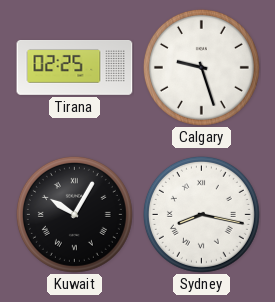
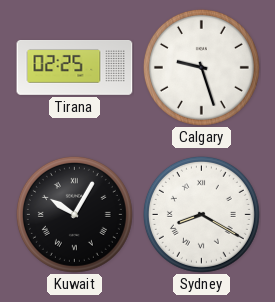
Sydney: 8:17 -> 8:20
